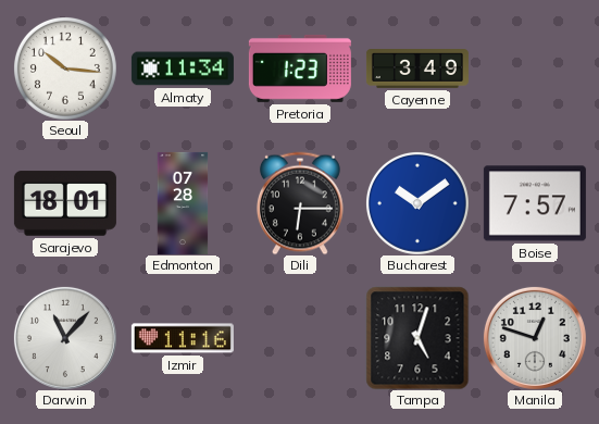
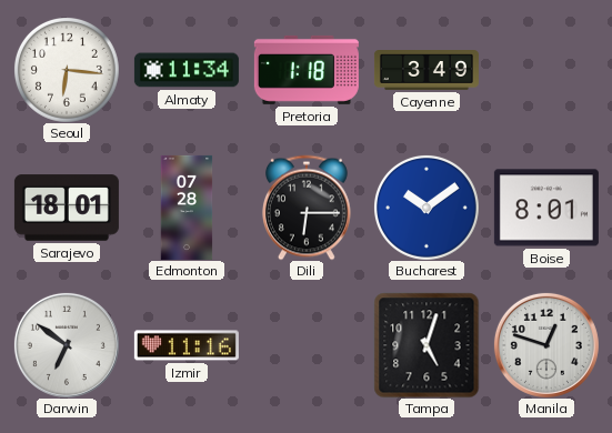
Seoul: 10:16 -> 6:16
Pretoria: 1:23 -> 1:18
Boise: 7:57 -> 8:01
Darwin: 11:07 -> 6:51
